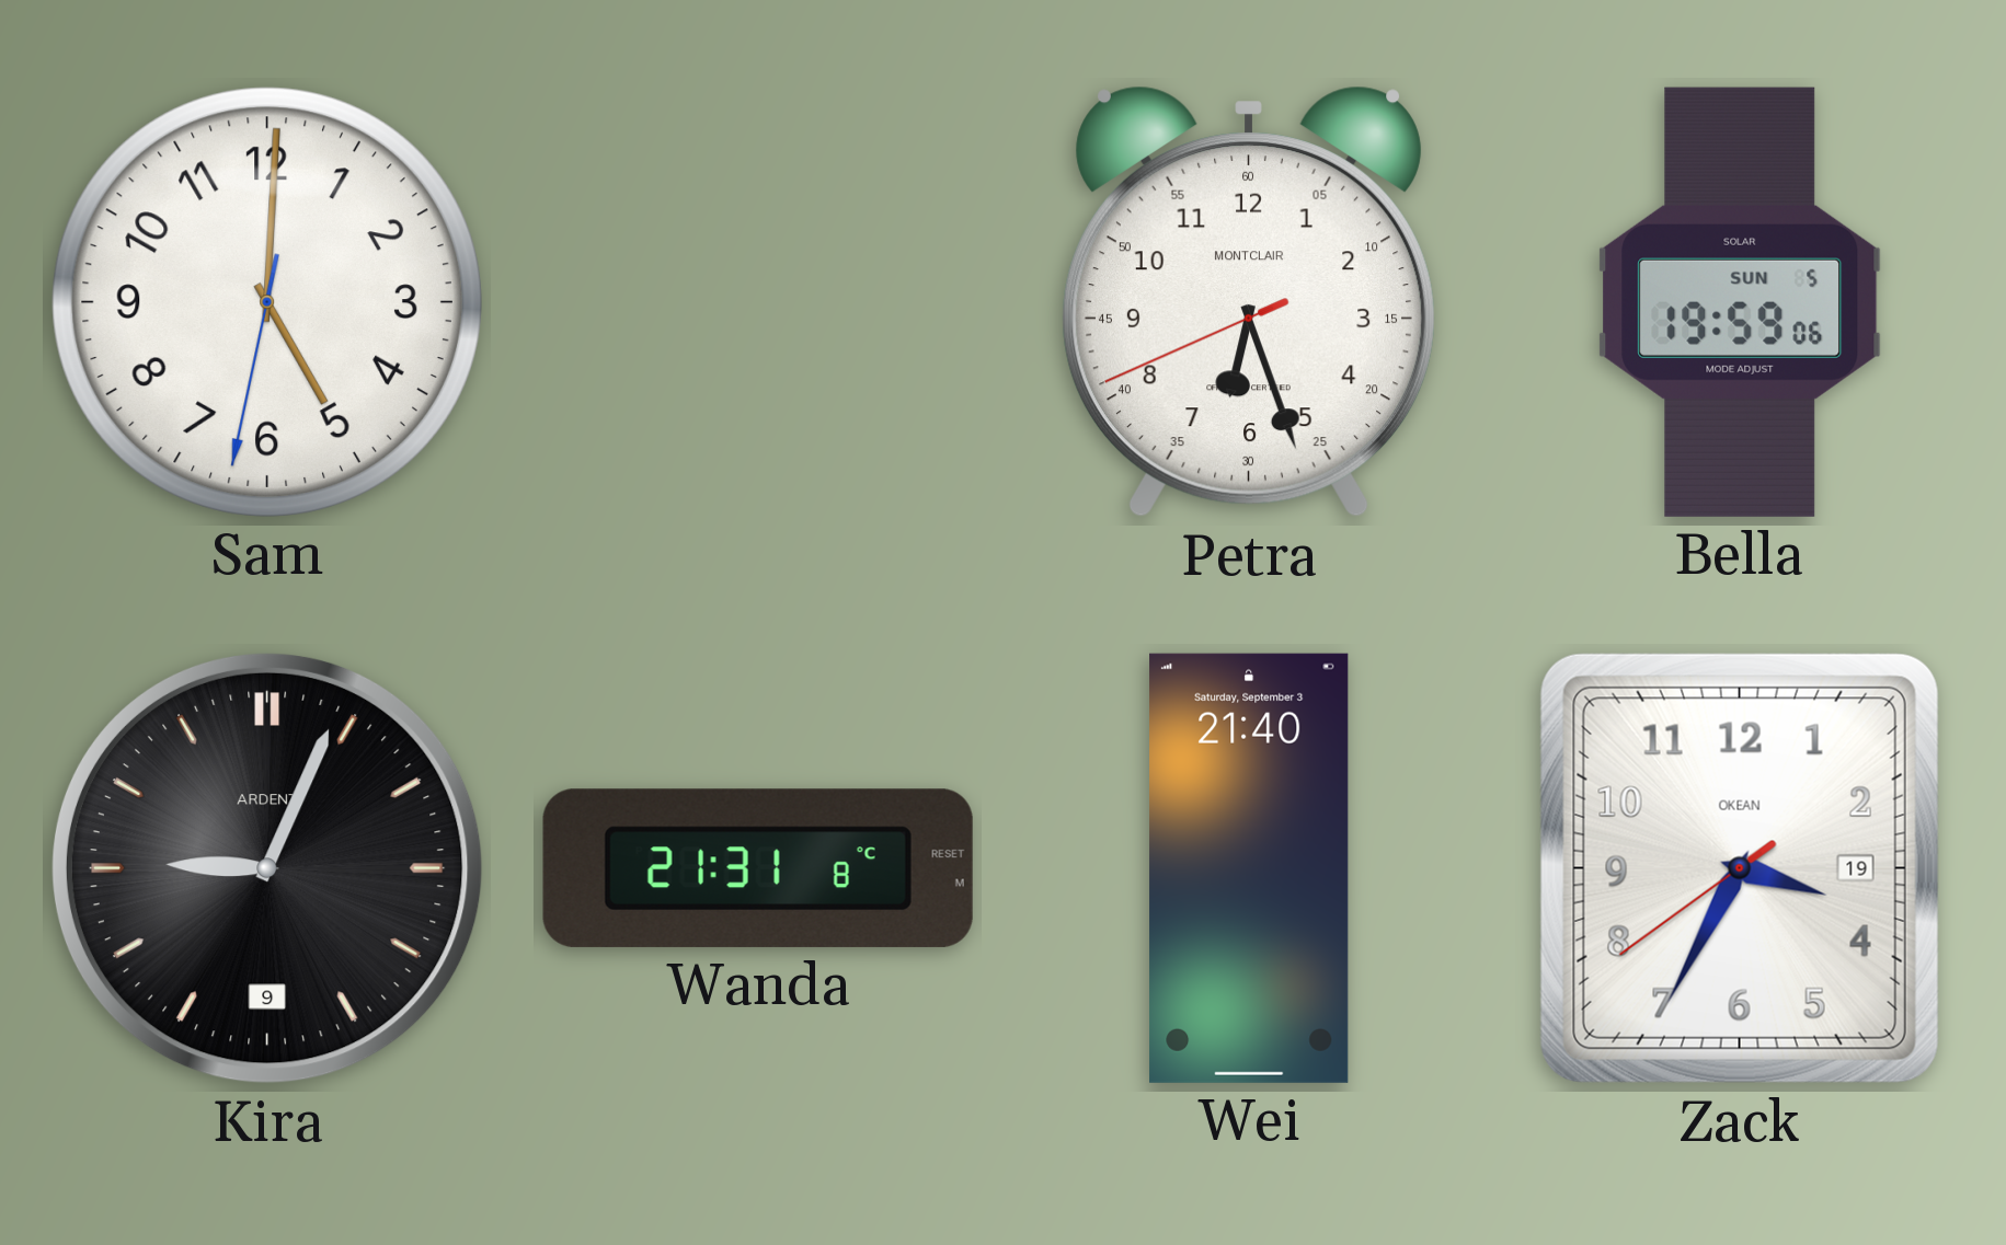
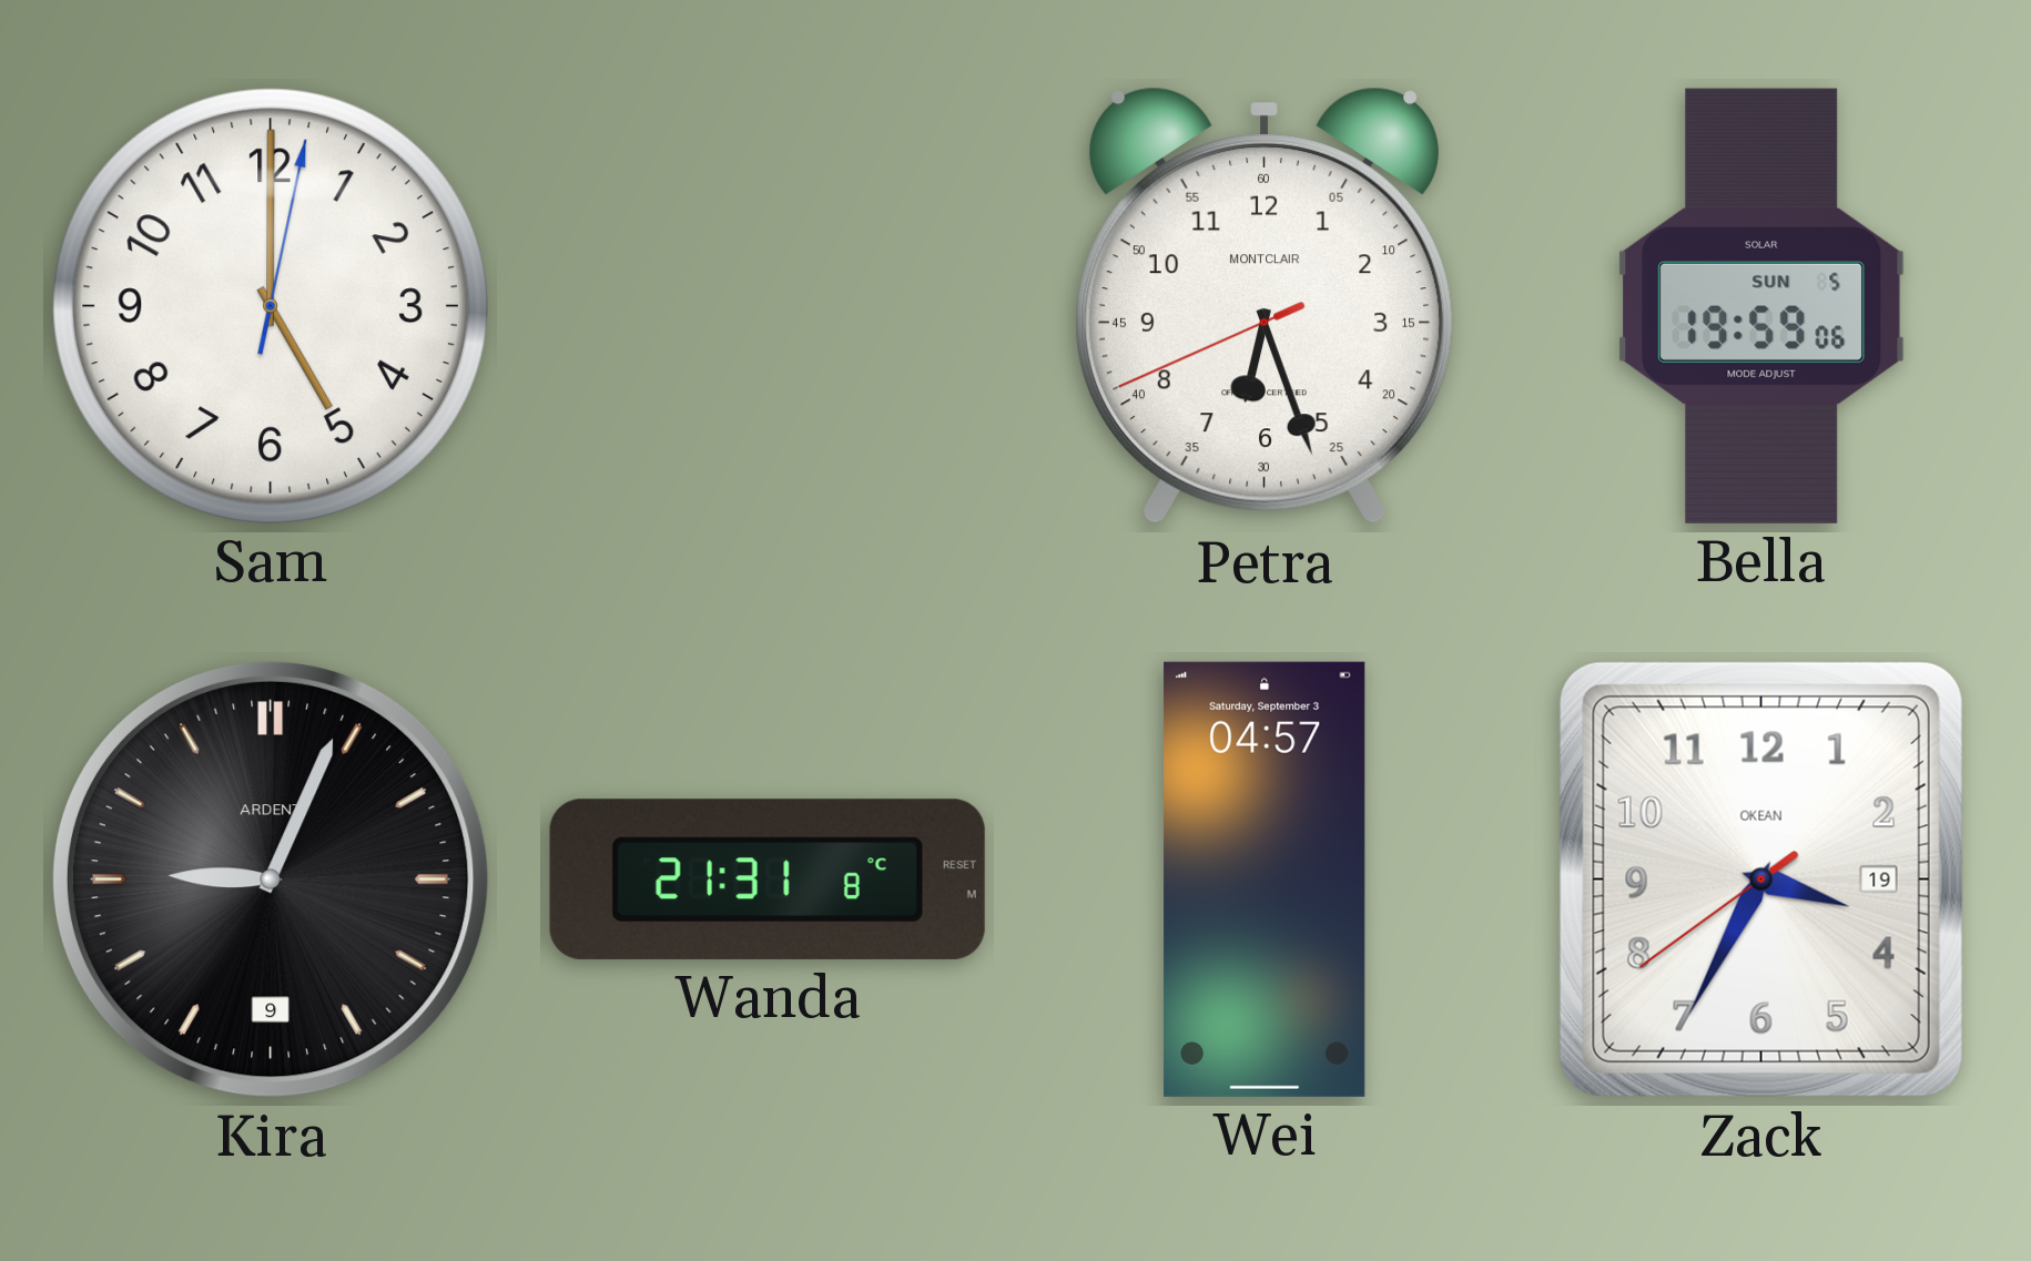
Sam: 5:00:32 -> 5:00:02
Wei: 21:40 -> 04:57
